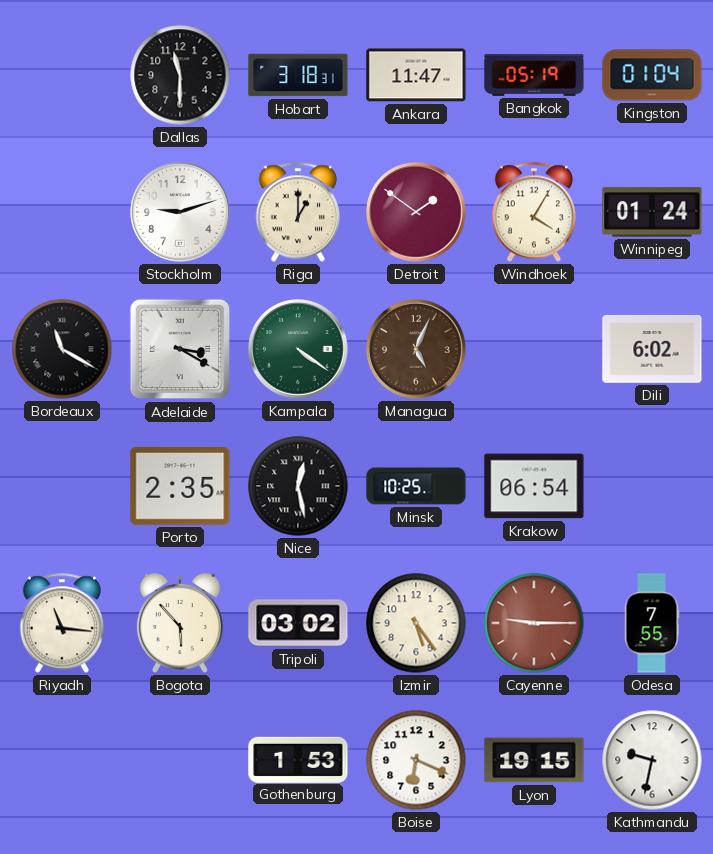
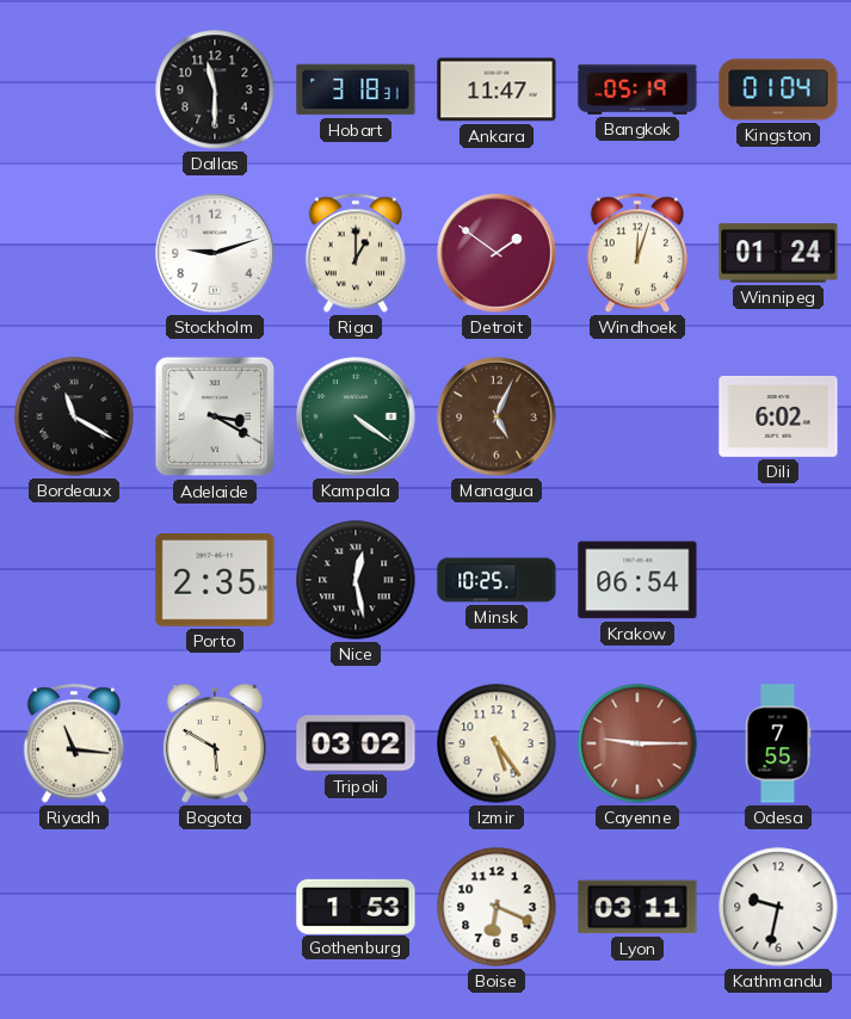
Windhoek: 4:05 -> 12:03
Bogota: 5:53 -> 5:50
Lyon: 19:15 -> 03:11
